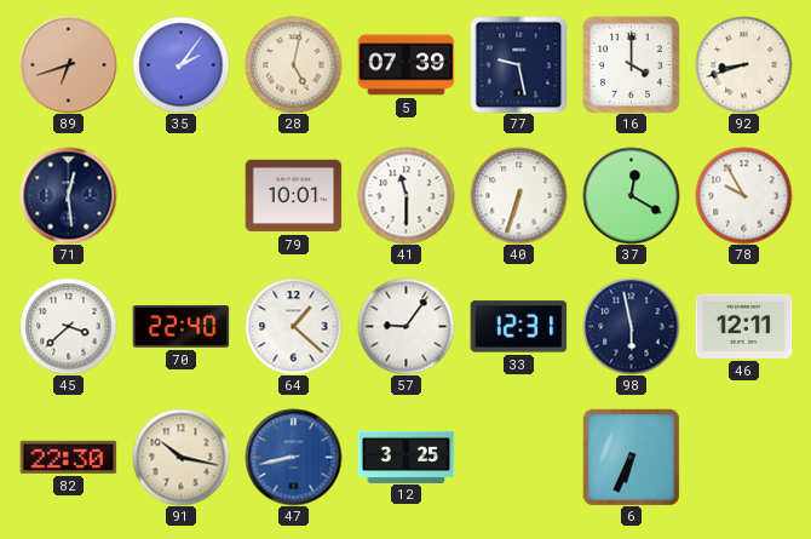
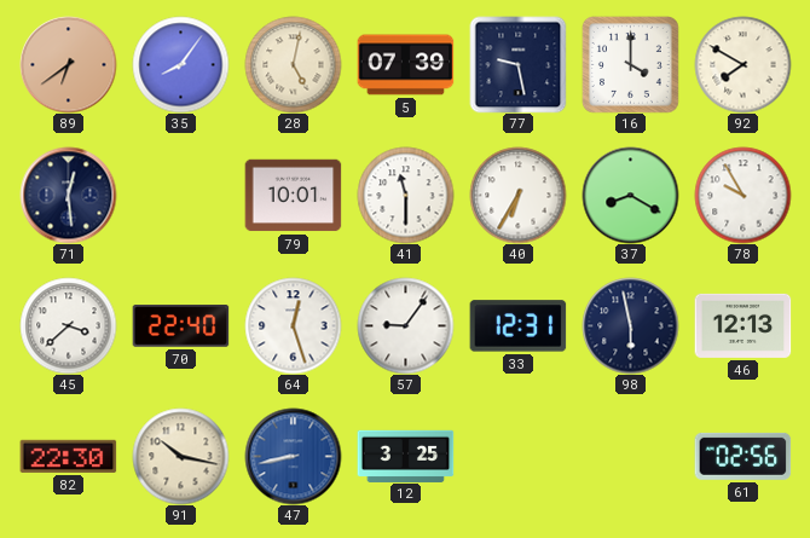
89: 6:42 -> 6:39
35: 2:06 -> 8:06
92: 8:42 -> 7:50
40: 6:33 -> 6:35
37: 12:20 -> 8:20
64: 1:22 -> 12:27
46: 12:11 -> 12:13
6: 6:34 -> none
61: none -> 02:56
